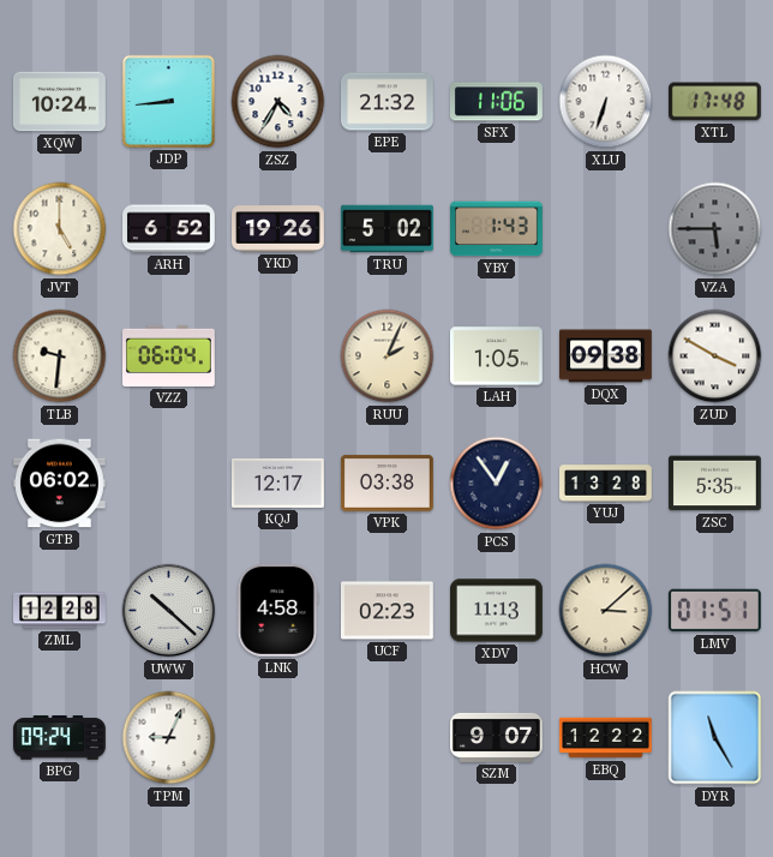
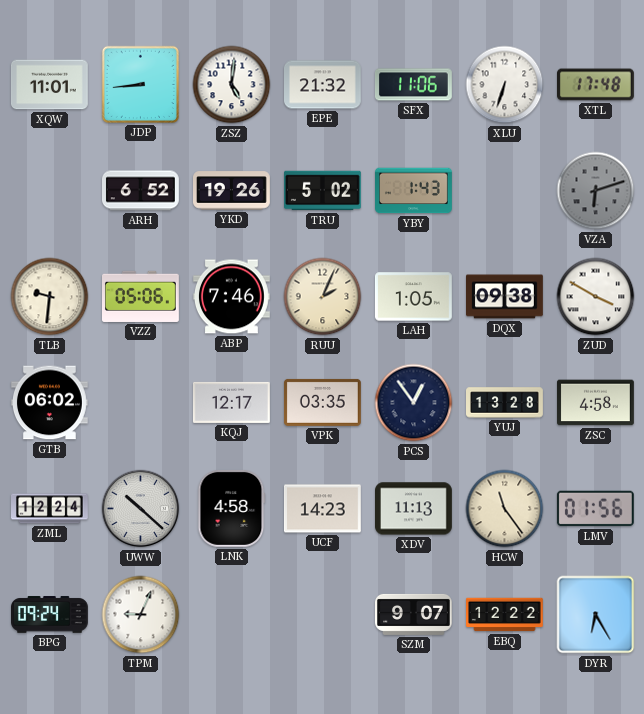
XQW: 10:24 -> 11:01
ZSZ: 4:35 -> 5:01
JVT: 5:00 -> none
VZA: 5:45 -> 6:12
VZZ: 06:04 -> 05:06
ABP: none -> 7:46
VPK: 03:38 -> 03:35
ZSC: 5:35 -> 4:58
ZML: 12:28 -> 12:24
UCF: 02:23 -> 14:23
HCW: 3:08 -> 11:24
LMV: 01:51 -> 01:56
DYR: 11:25 -> 6:25
